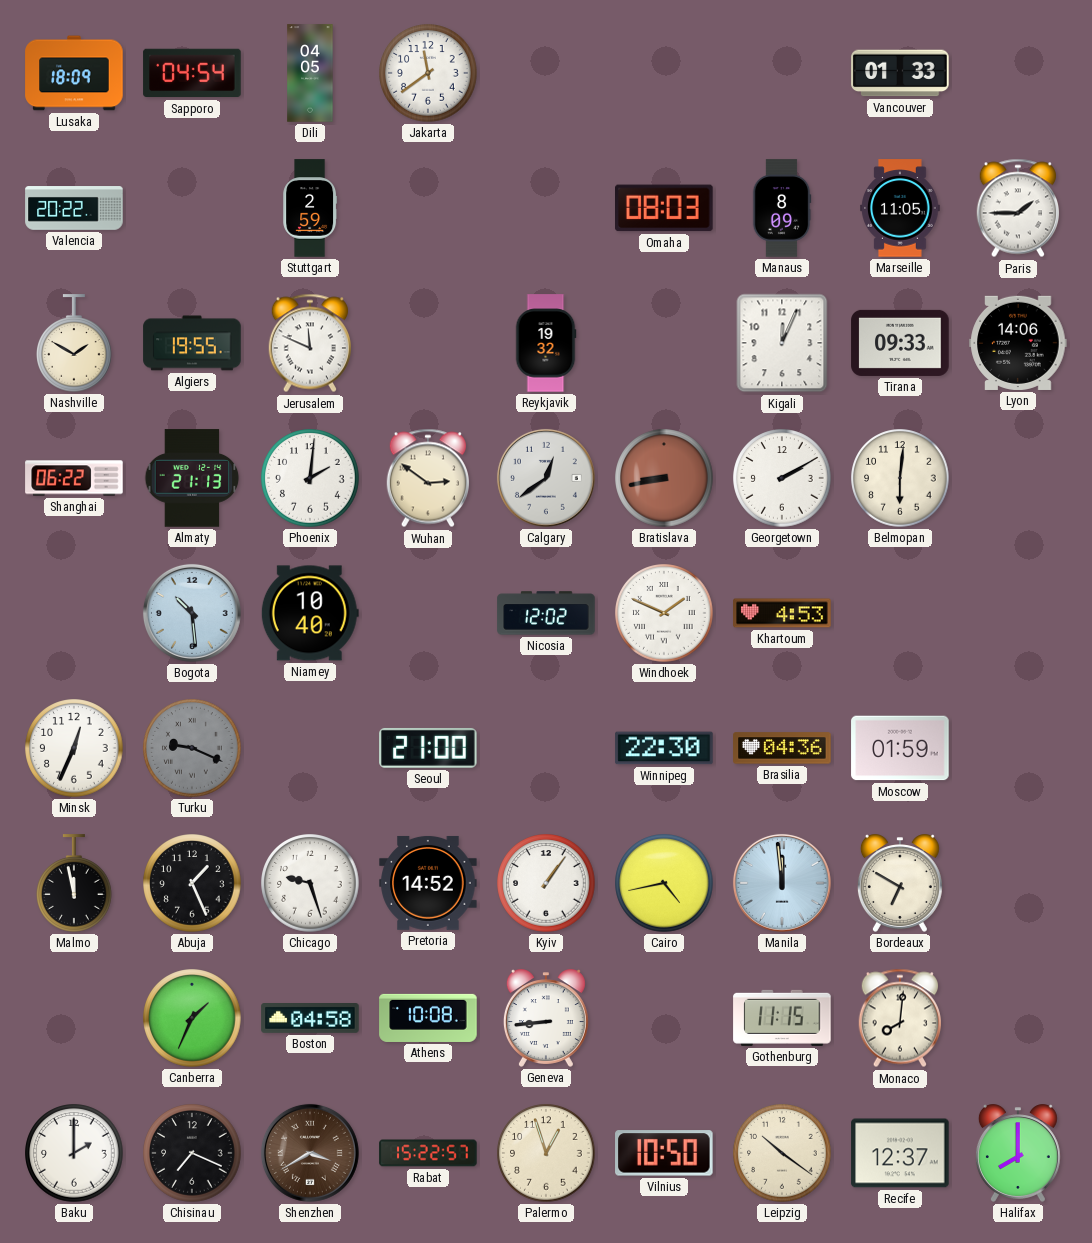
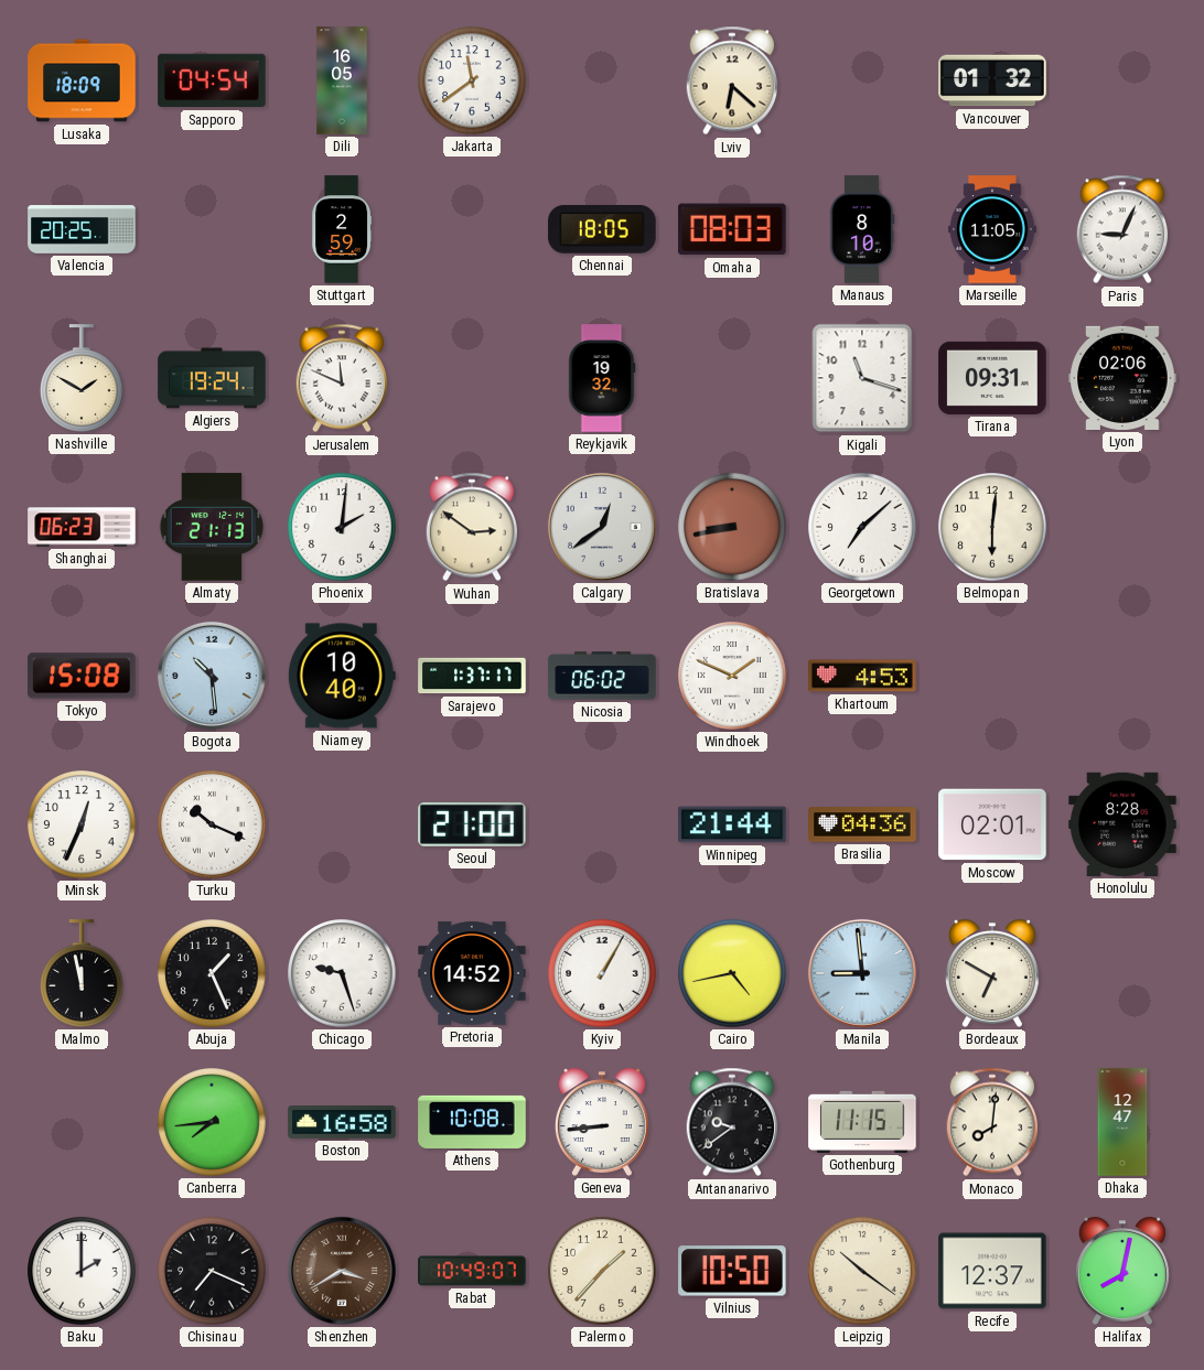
Dili: 04:05 -> 16:05
Lviv: none -> 6:22
Vancouver: 01:33 -> 01:32
Valencia: 20:22 -> 20:25
Chennai: none -> 18:05
Manaus: 8:09 -> 8:10
Paris: 1:45 -> 9:04
Algiers: 19:55 -> 19:24
Kigali: 12:04 -> 11:18
Tirana: 09:33 -> 09:31
Lyon: 14:06 -> 02:06
Shanghai: 06:22 -> 06:23
Georgetown: 2:10 -> 7:08
Tokyo: none -> 15:08
Sarajevo: none -> 1:37
Nicosia: 12:02 -> 06:02
Turku: 9:19 -> 10:19
Turku dial: grey -> white
Winnipeg: 22:30 -> 21:44
Moscow: 01:59 -> 02:01
Honolulu: none -> 8:28
Kyiv: 1:06 -> 1:05
Manila: 11:59 -> 8:59
Canberra: 1:34 -> 7:44
Boston: 04:58 -> 16:58
Antananarivo: none -> 9:39
Dhaka: none -> 12:47
Rabat: 15:22 -> 10:49
Palermo: 12:57 -> 1:37
Halifax: 8:00 -> 8:02
